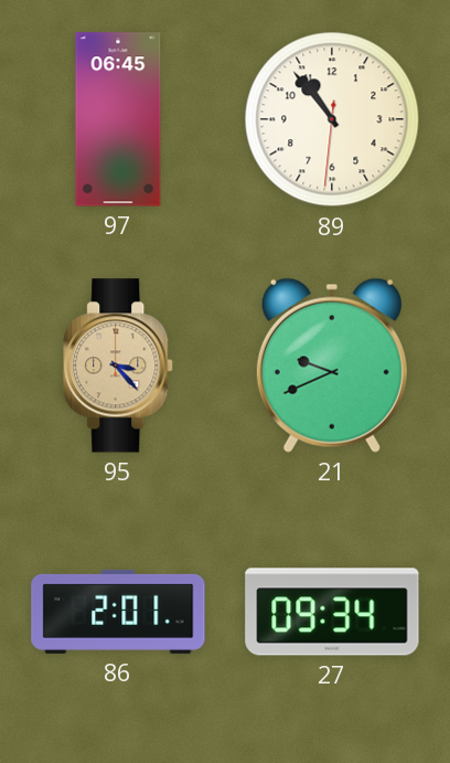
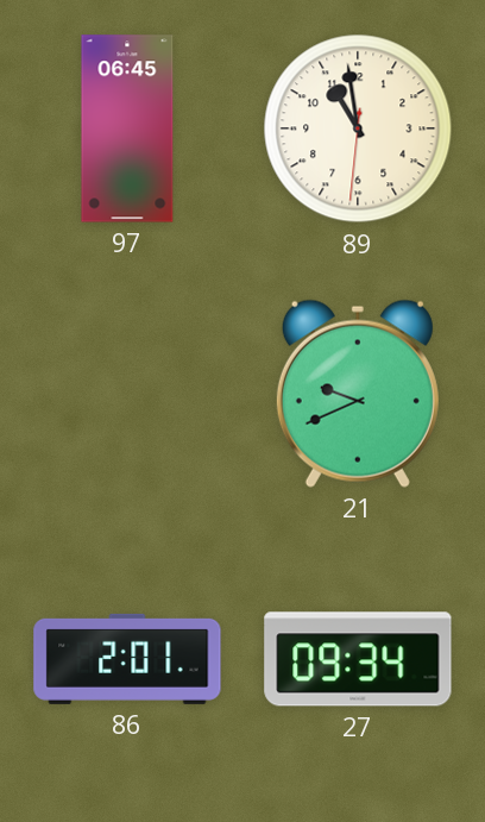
89: 10:53 -> 10:58
95: 3:23 -> none
